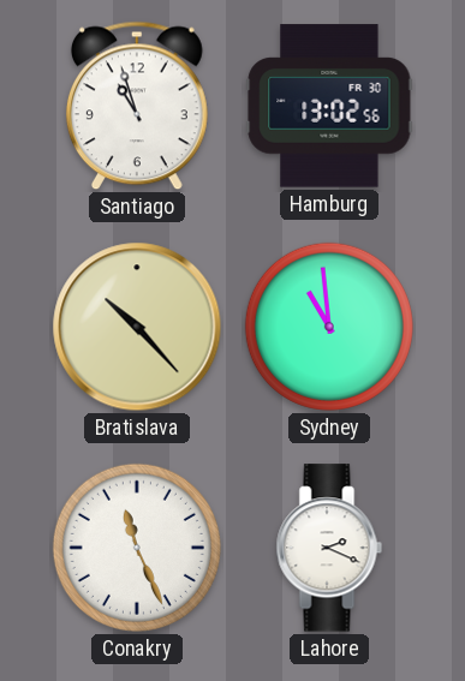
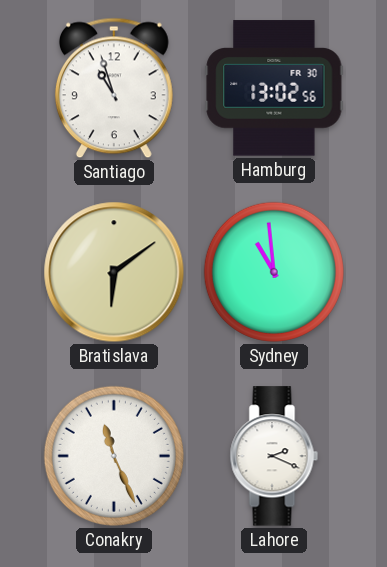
Bratislava: 10:23 -> 6:09
